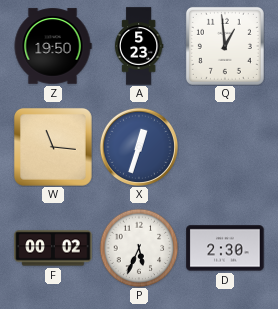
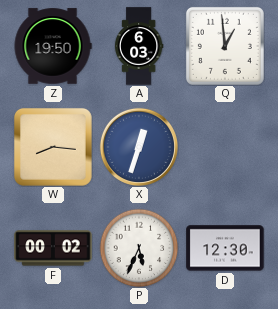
A: 5:23 -> 6:03
W: 11:16 -> 8:16
D: 2:30 -> 12:30
